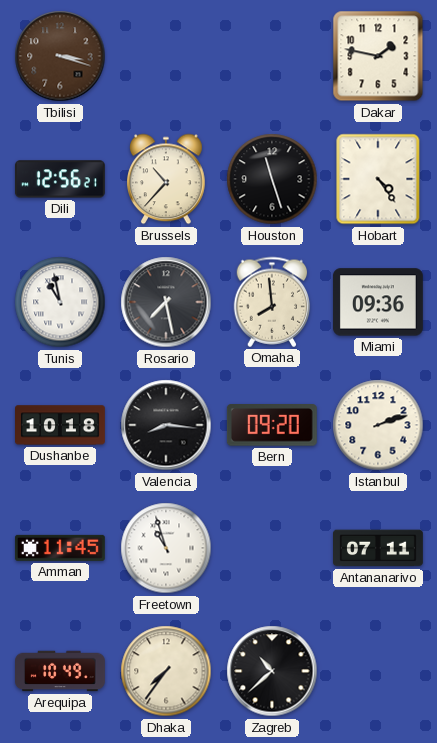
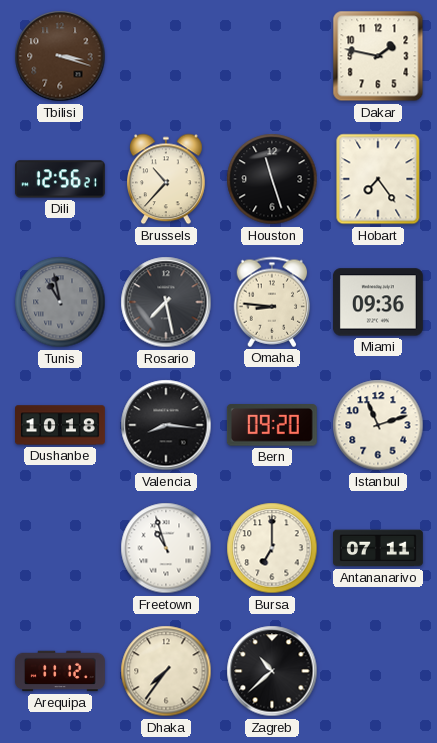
Hobart: 4:24 -> 7:24
Tunis dial: white -> grey
Omaha: 7:59 -> 8:46
Istanbul: 2:12 -> 11:12
Amman: 11:45 -> none
Bursa: none -> 7:00
Arequipa: 10:49 -> 11:12
